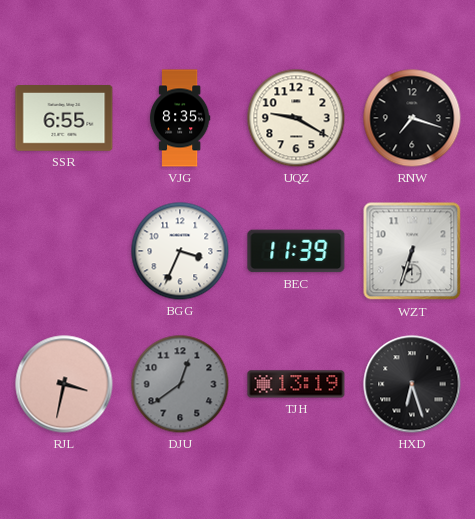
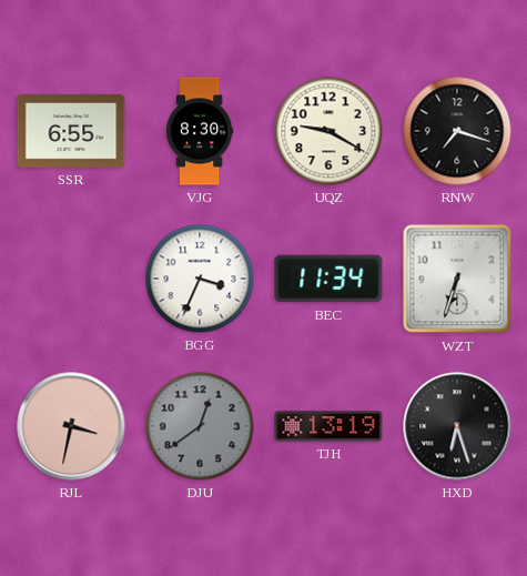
VJG: 8:35 -> 8:30
BEC: 11:39 -> 11:34
